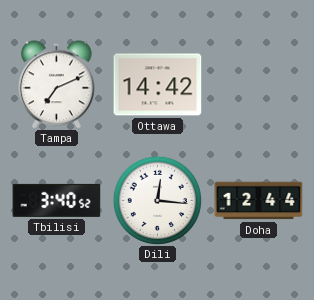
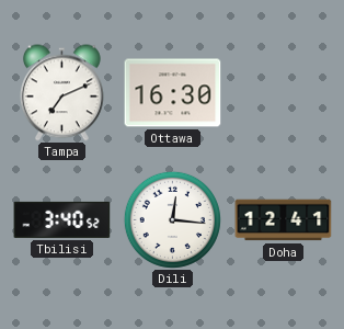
Ottawa: 14:42 -> 16:30
Doha: 12:44 -> 12:41
